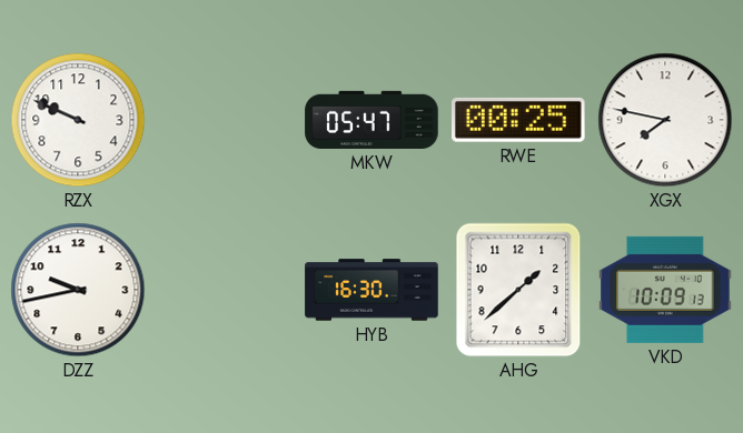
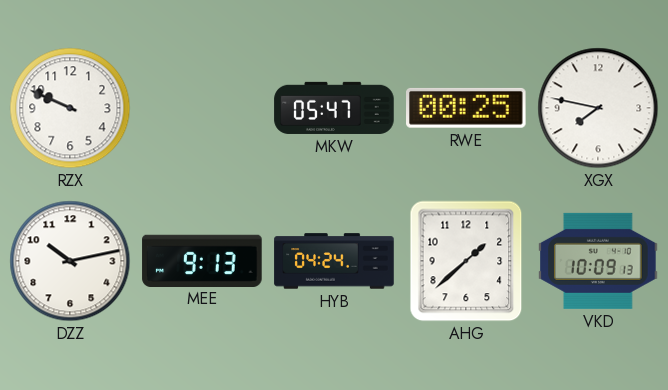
DZZ: 9:43 -> 10:13
MEE: none -> 9:13
HYB: 16:30 -> 04:24
